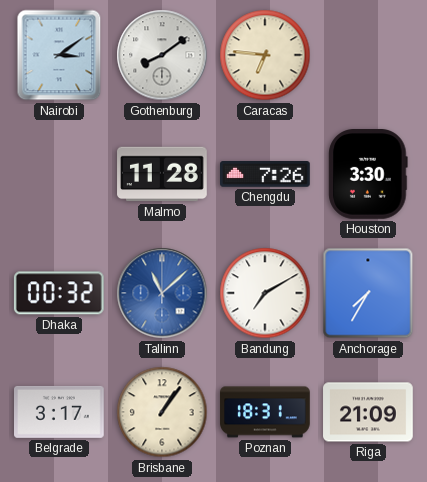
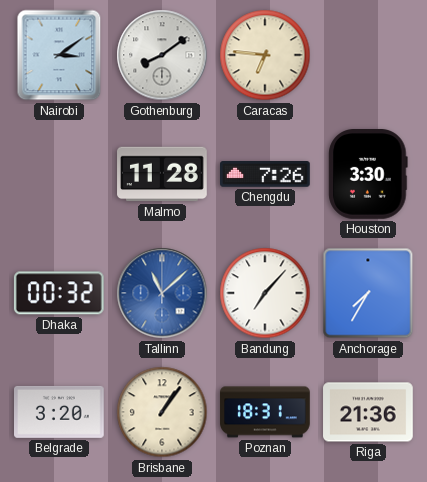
Bandung: 7:10 -> 7:07
Belgrade: 3:17 -> 3:20
Riga: 21:09 -> 21:36
